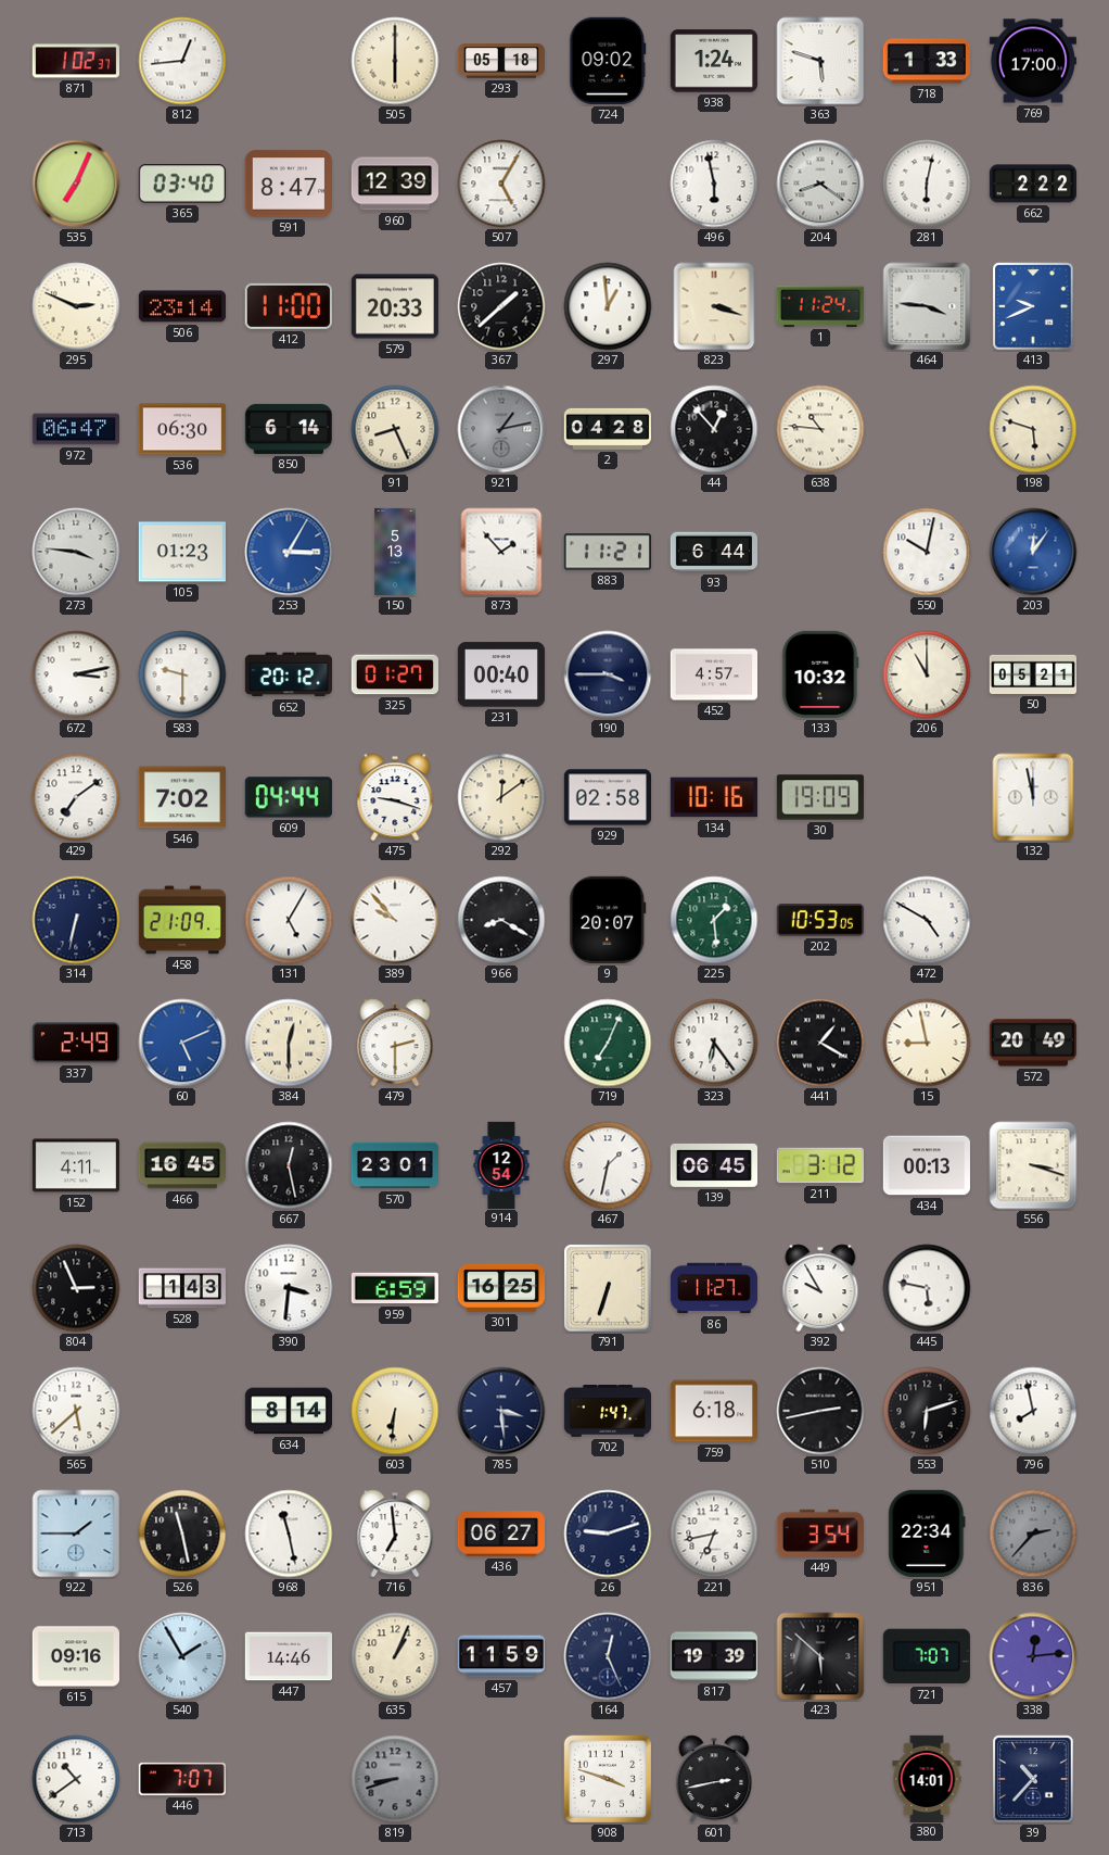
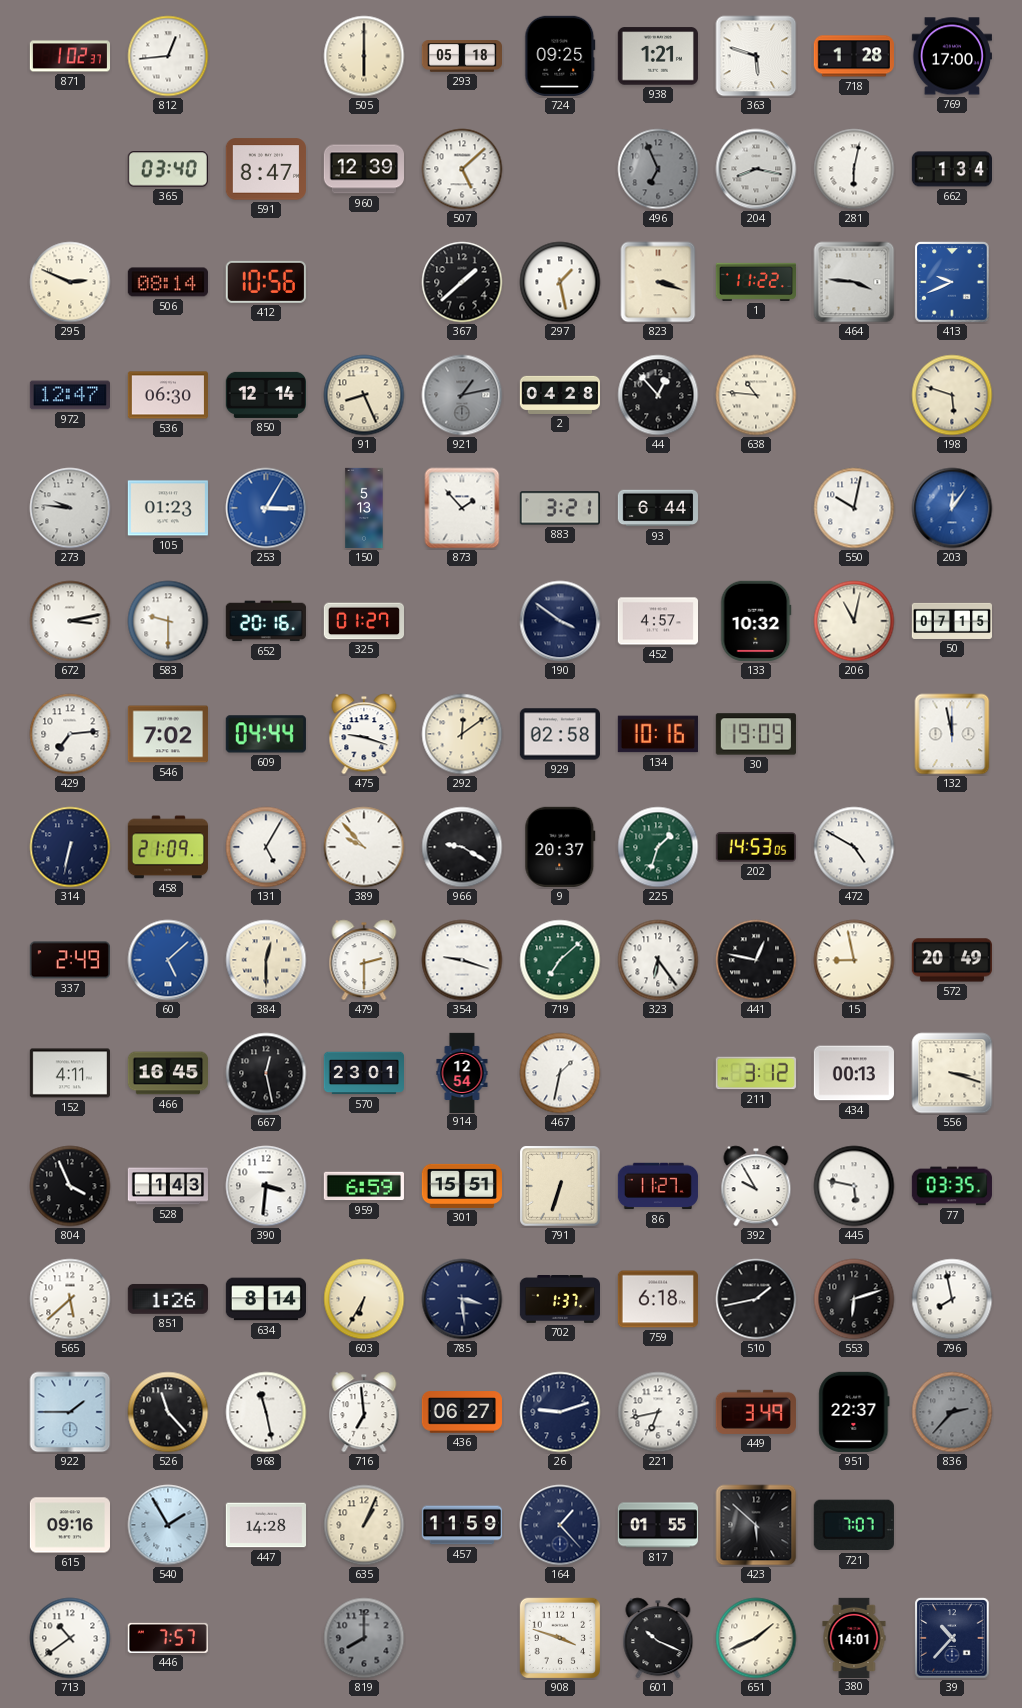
724: 09:02 -> 09:25
938: 1:24 -> 1:21
718: 1:33 -> 1:28
535: 7:04 -> none
507: 5:05 -> 5:08
496: 5:58 -> 6:56
496 dial: white -> grey
204: 8:21 -> 8:17
662: 2:22 -> 1:34
506: 23:14 -> 08:14
412: 11:00 -> 10:56
579: 20:33 -> none
297: 12:59 -> 1:28
1: 11:24 -> 11:22
972: 06:47 -> 12:47
850: 6:14 -> 12:14
273: 3:46 -> 9:46
883: 11:21 -> 3:21
652: 20:12 -> 20:16
231: 00:40 -> none
190: 3:45 -> 3:51
206: 11:00 -> 11:02
50: 05:21 -> 07:15
429: 7:09 -> 7:14
966: 8:20 -> 9:20
9: 20:07 -> 20:37
225: 1:29 -> 1:33
202: 10:53 -> 14:53
60: 5:11 -> 5:08
354: none -> 9:18
719: 7:04 -> 7:08
441: 1:20 -> 12:47
139: 06:45 -> none
804: 2:56 -> 3:56
301: 16:25 -> 15:51
77: none -> 03:35
851: none -> 1:26
603: 6:31 -> 6:35
702: 1:47 -> 1:37
510: 2:43 -> 1:43
526: 11:28 -> 11:23
449: 3:54 -> 3:49
951: 22:34 -> 22:37
447: 14:46 -> 14:28
164: 12:26 -> 1:23
817: 19:39 -> 01:55
338: 12:14 -> none
446: 7:07 -> 7:57
819: 8:42 -> 8:00
601: 2:43 -> 10:19
651: none -> 1:41
